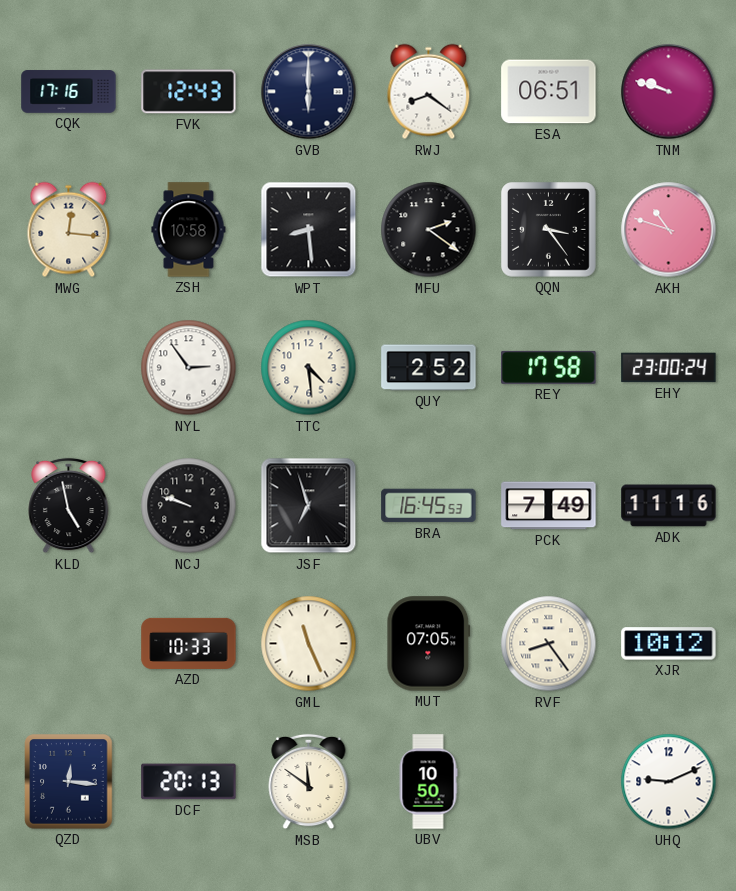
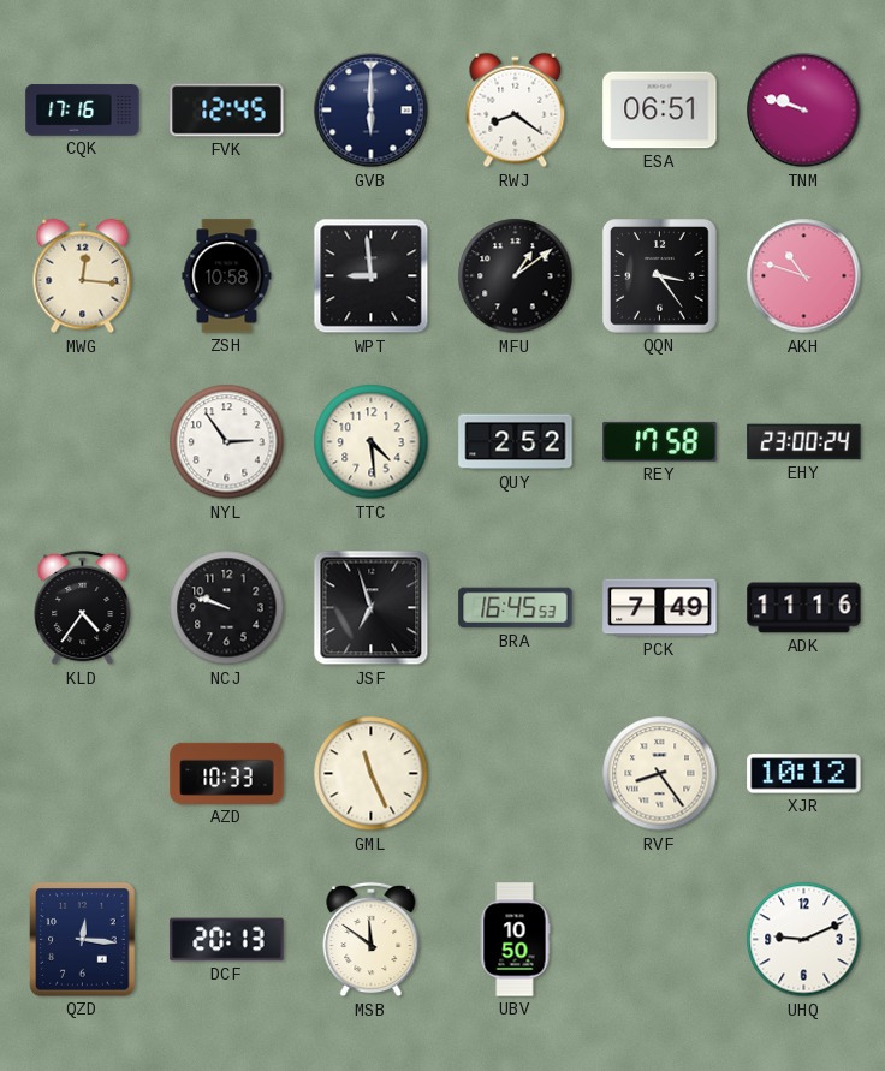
FVK: 12:43 -> 12:45
WPT: 8:29 -> 8:59
MFU: 2:21 -> 1:09
KLD: 4:58 -> 4:36
MUT: 07:05 -> none
